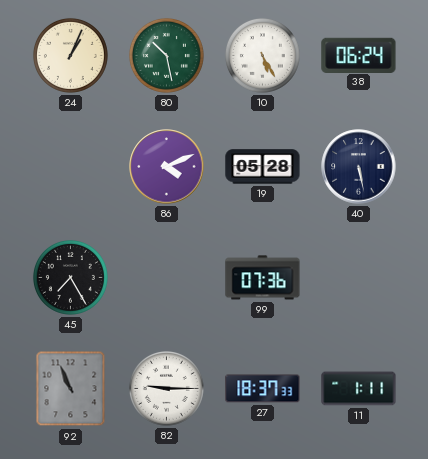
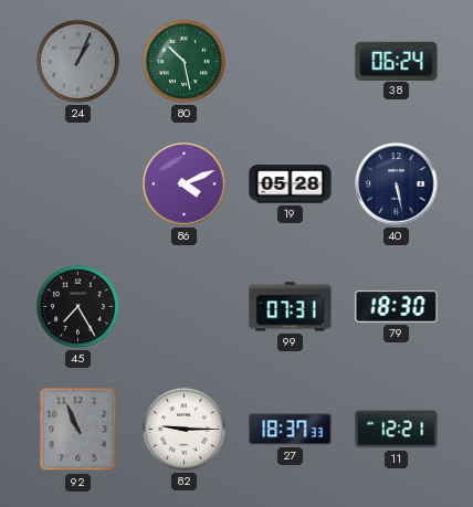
24 dial: cream -> grey
10: 5:25 -> none
99: 07:36 -> 07:31
79: none -> 18:30
11: 1:11 -> 12:21
